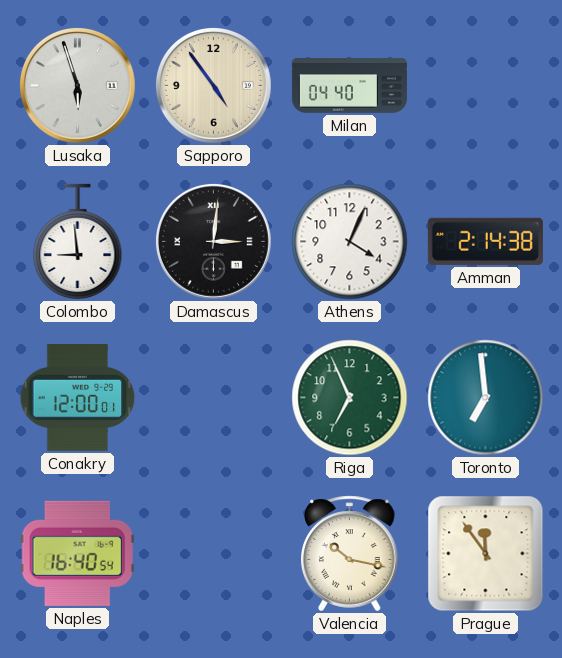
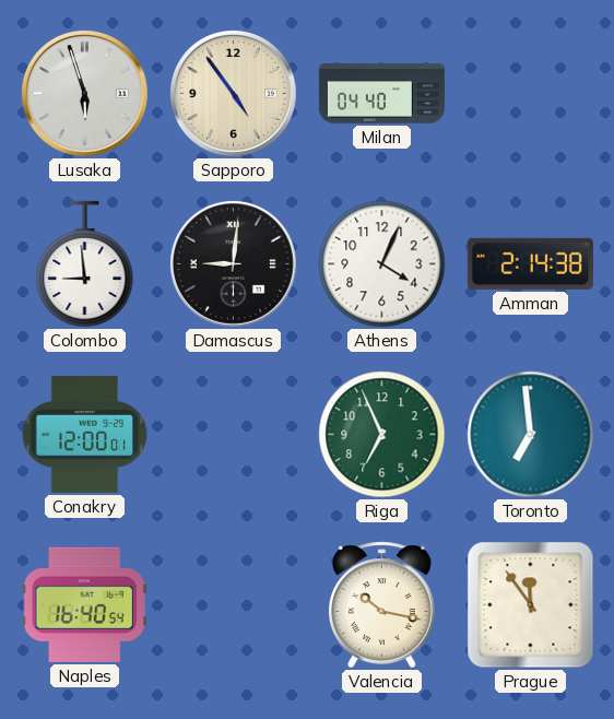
Damascus: 3:01 -> 9:01
